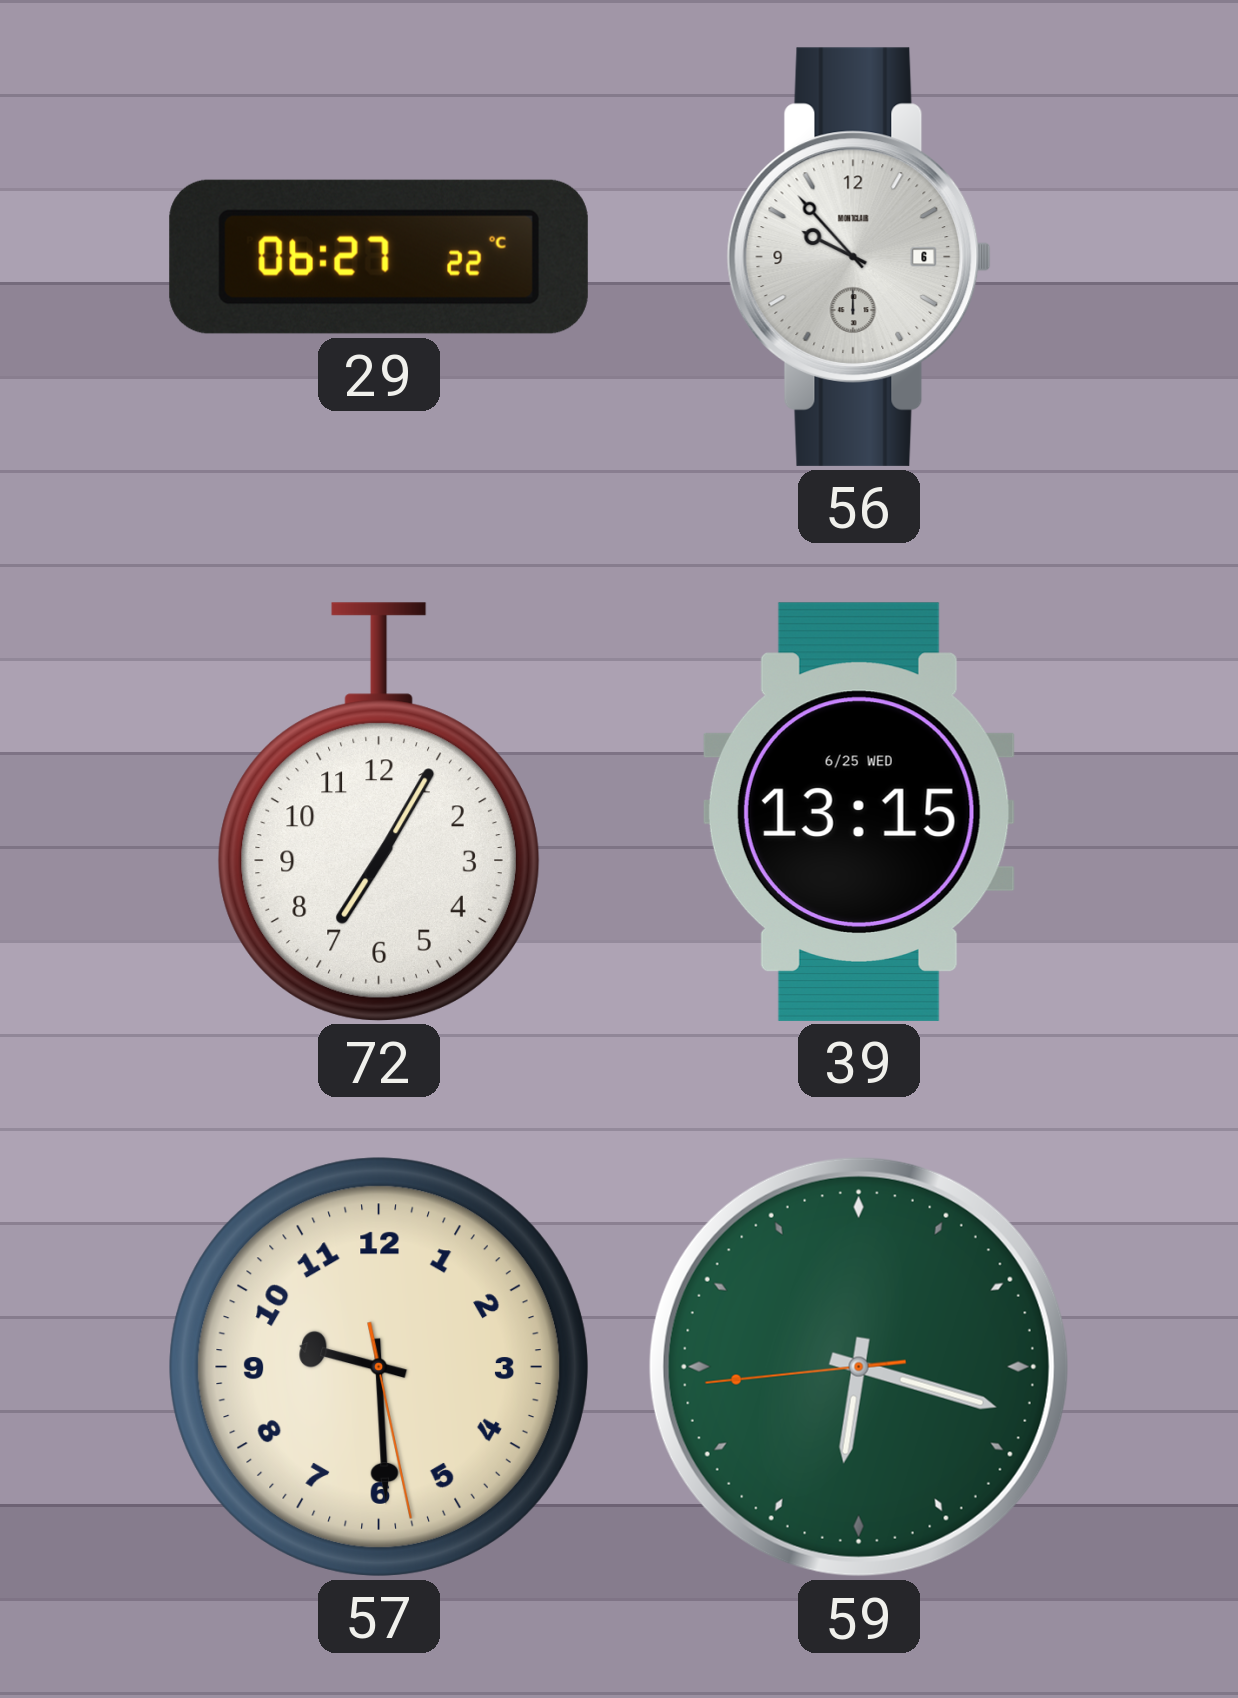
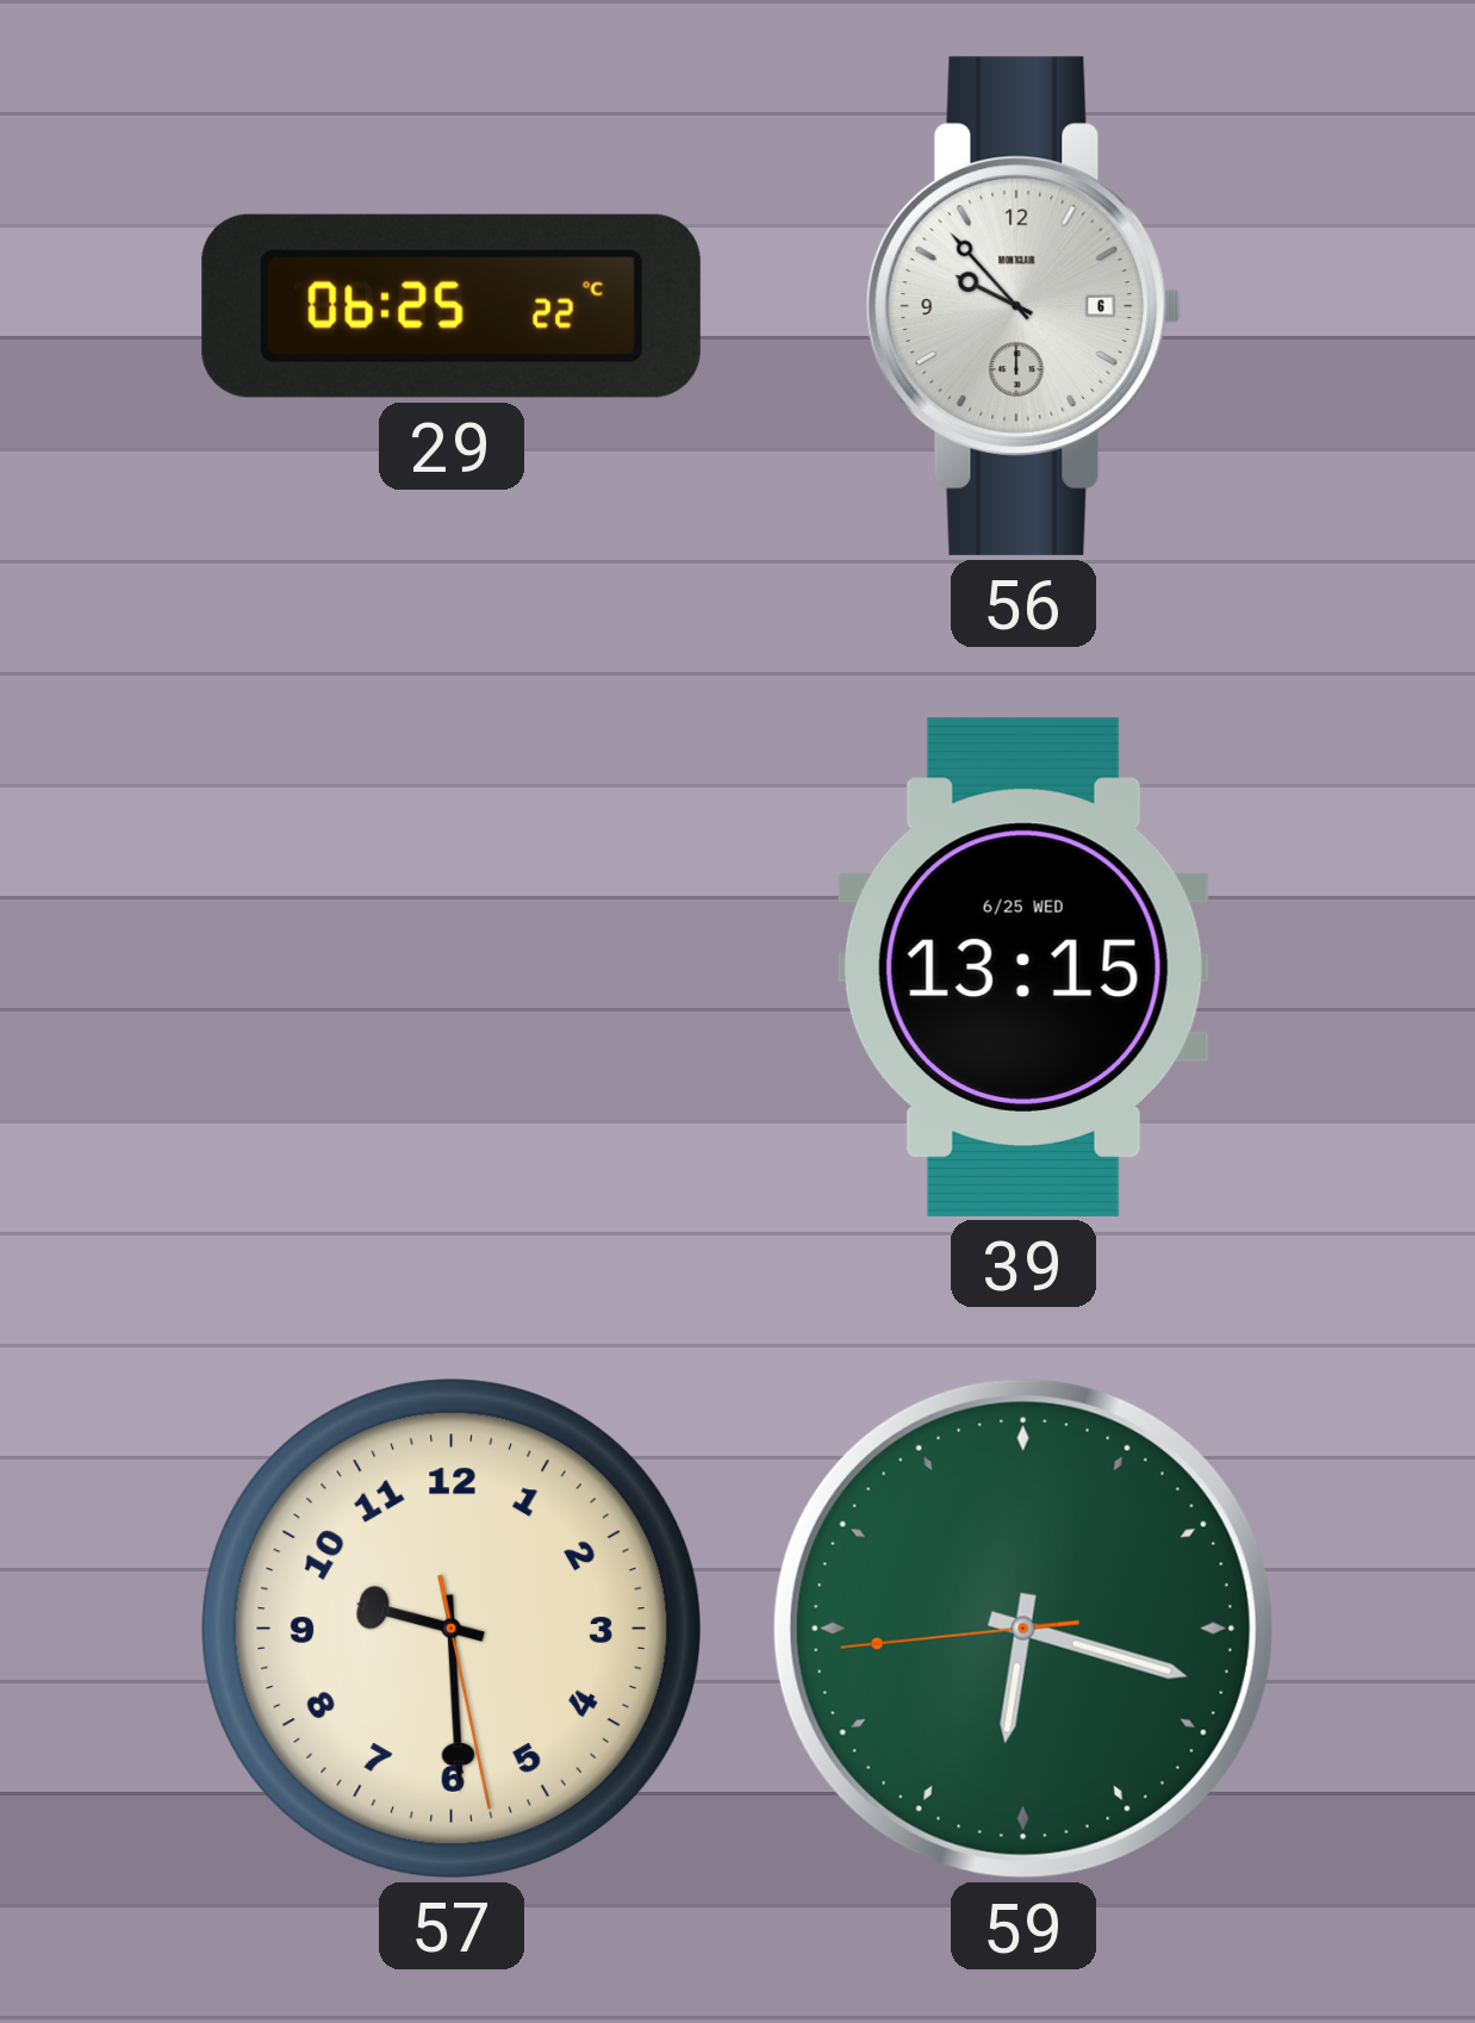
29: 06:27 -> 06:25
72: 7:05 -> none
